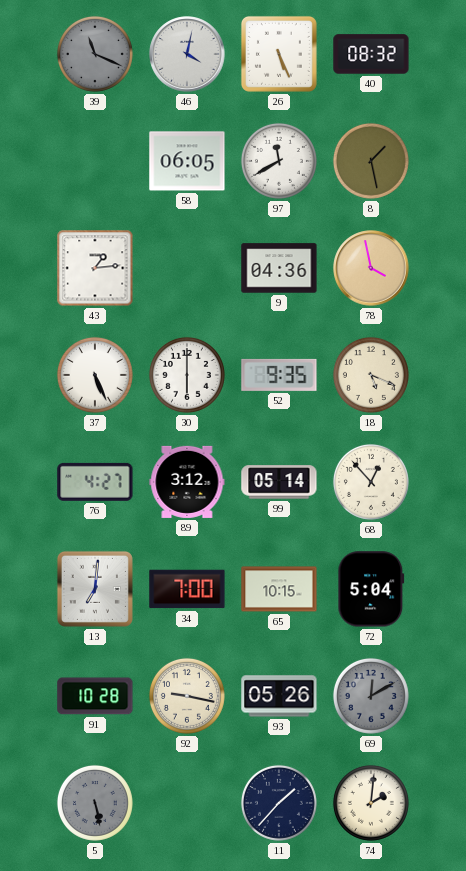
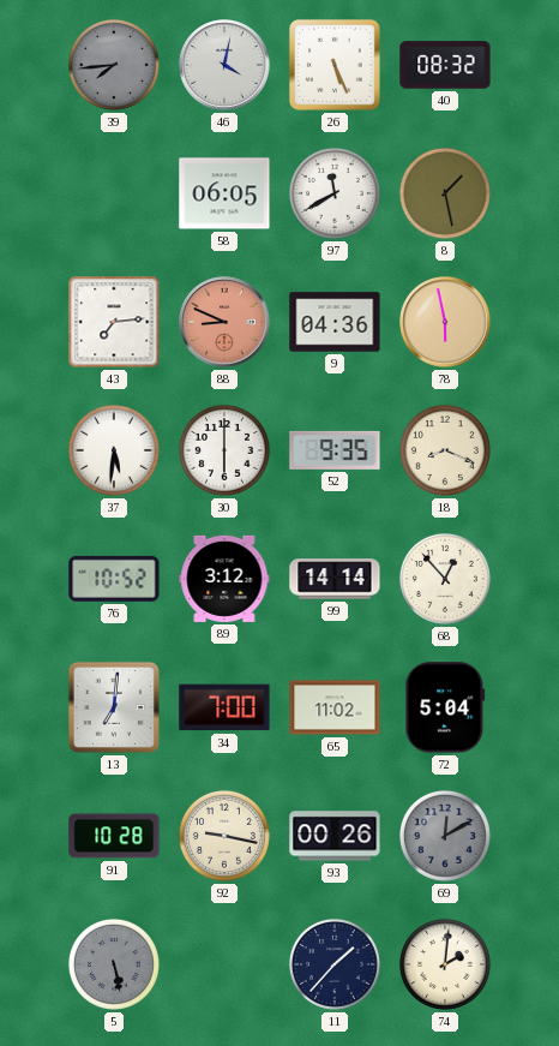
39: 11:19 -> 7:44
43: 1:14 -> 7:14
88: none -> 8:49
78: 3:58 -> 5:58
37: 5:26 -> 5:31
18: 5:19 -> 8:19
76: 4:27 -> 10:52
99: 05:14 -> 14:14
65: 10:15 -> 11:02
93: 05:26 -> 00:26
